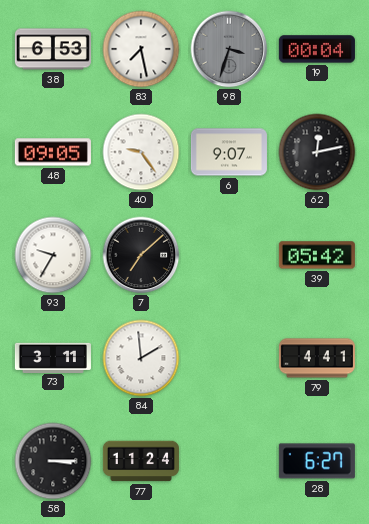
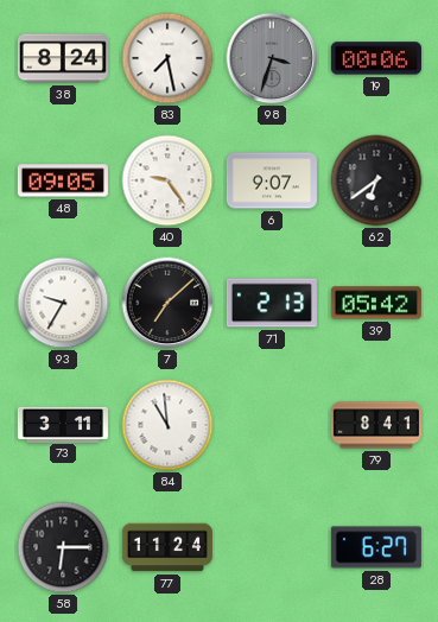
38: 6:53 -> 8:24
19: 00:04 -> 00:06
62: 12:13 -> 6:39
71: none -> 2:13
84: 1:59 -> 10:59
79: 4:41 -> 8:41
58: 3:15 -> 6:15
